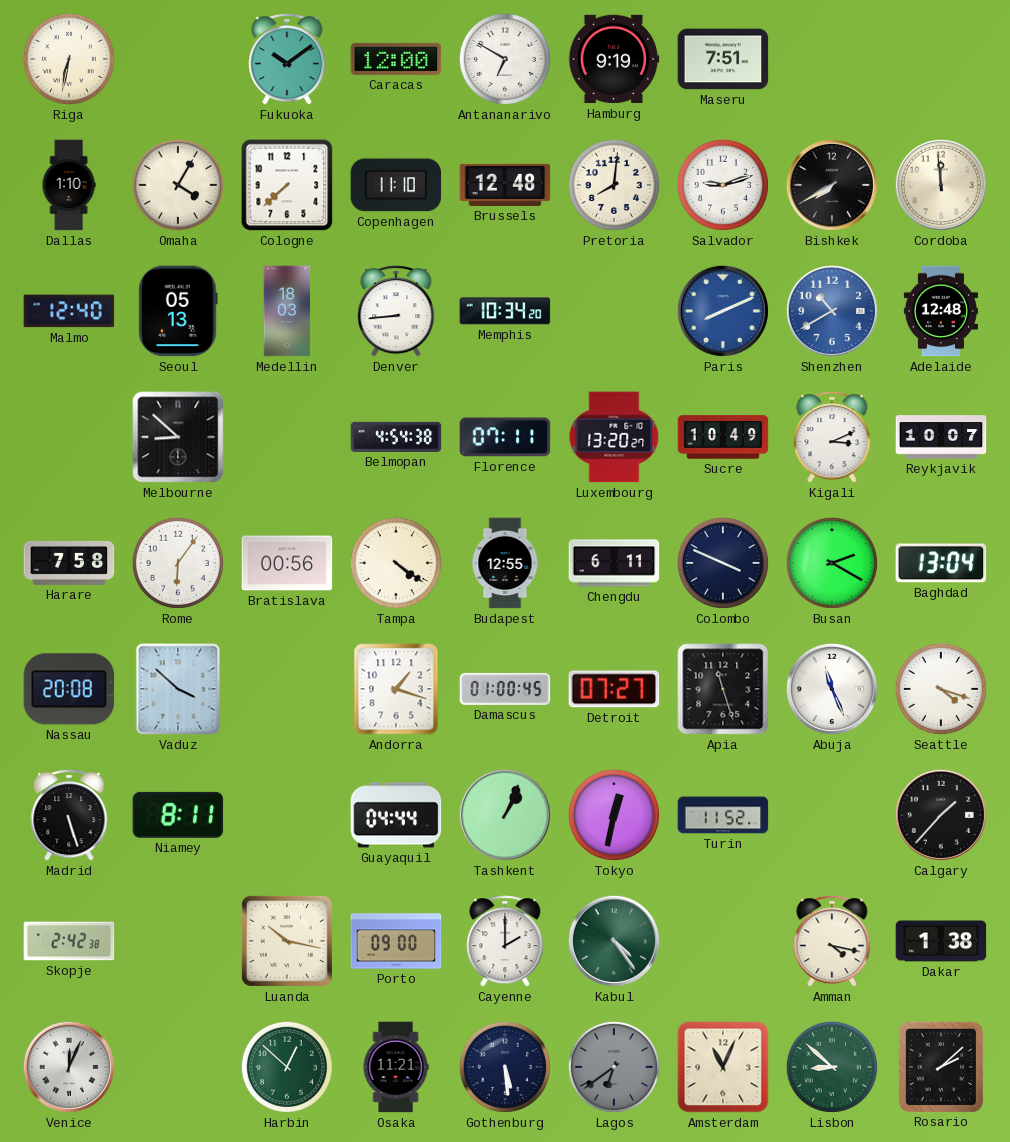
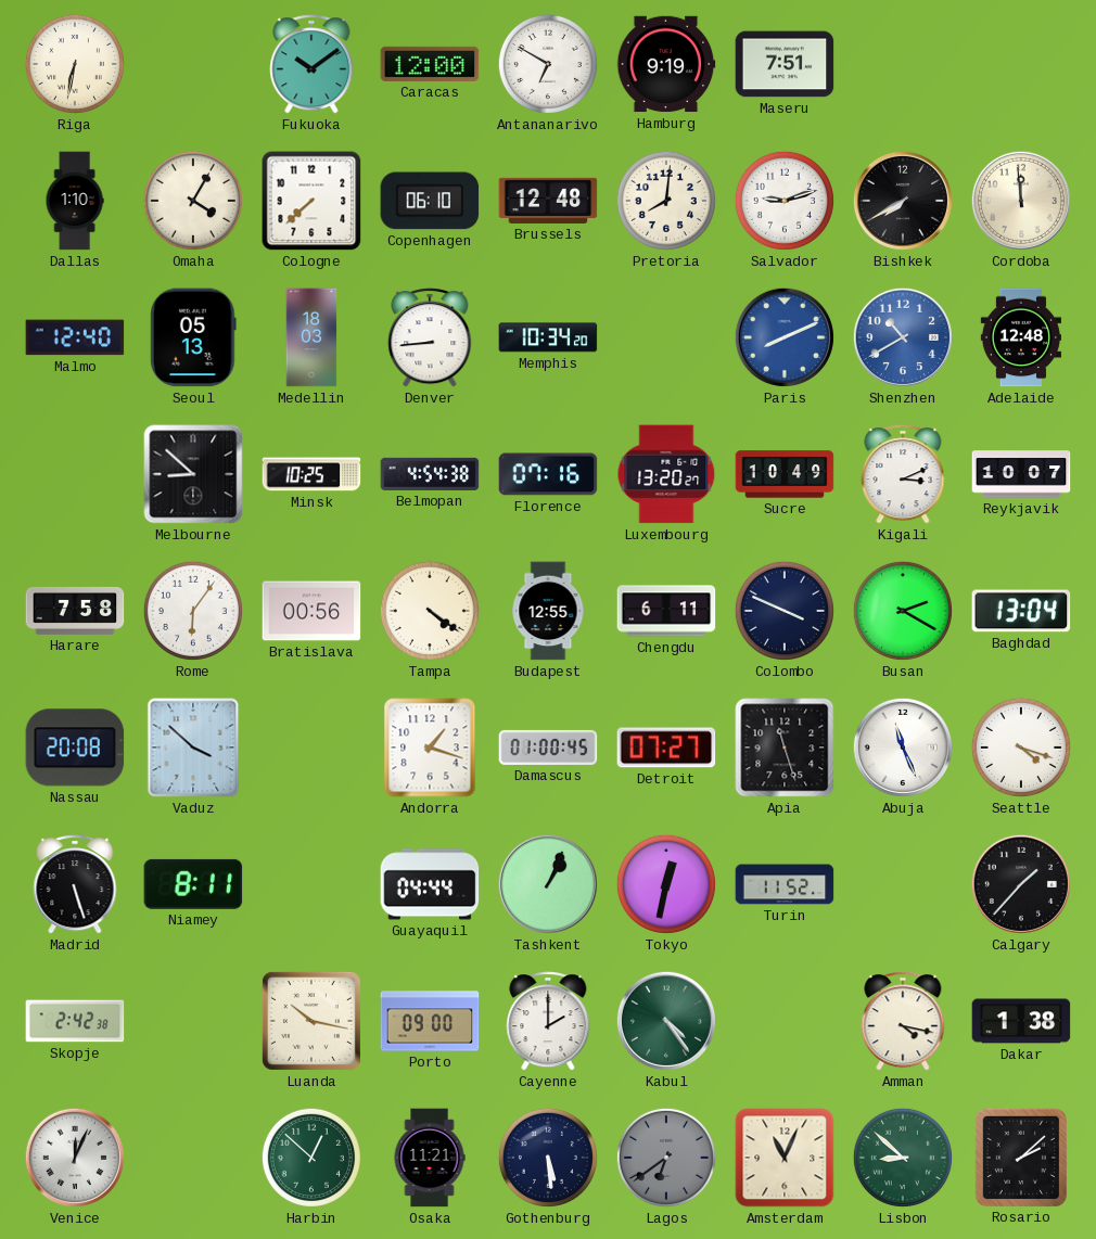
Copenhagen: 11:10 -> 06:10
Minsk: none -> 10:25
Florence: 07:11 -> 07:16
